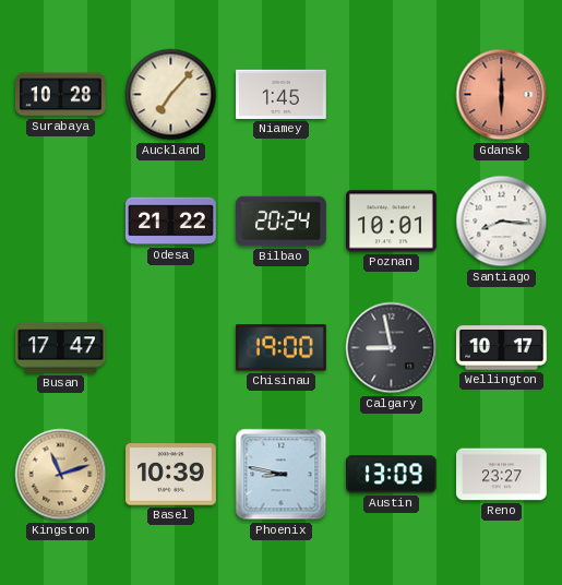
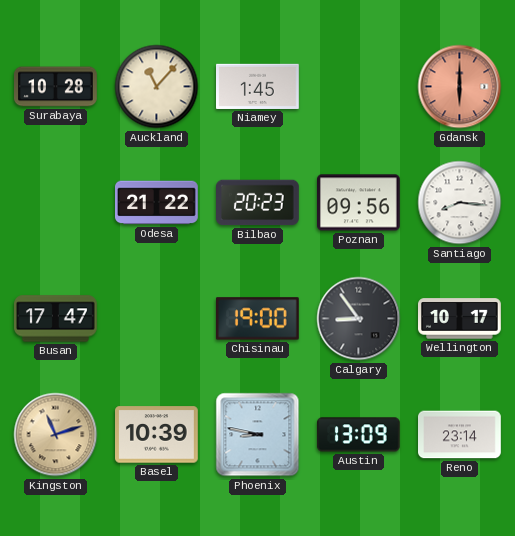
Auckland: 7:07 -> 11:07
Bilbao: 20:24 -> 20:23
Poznan: 10:01 -> 09:56
Calgary: 8:58 -> 8:54
Reno: 23:27 -> 23:14
